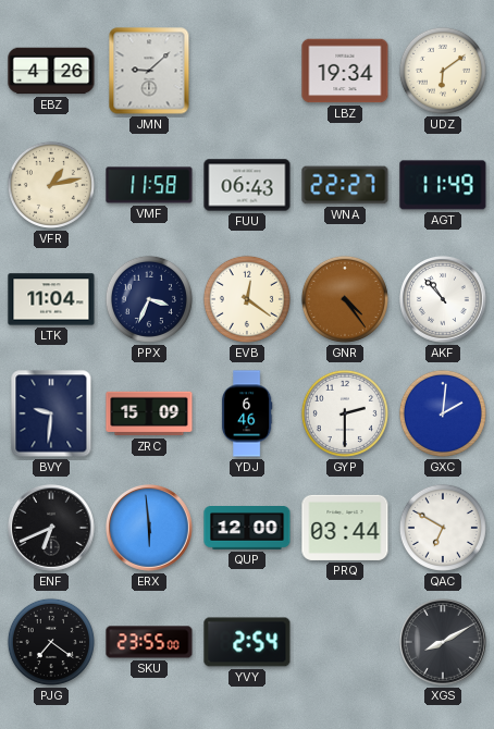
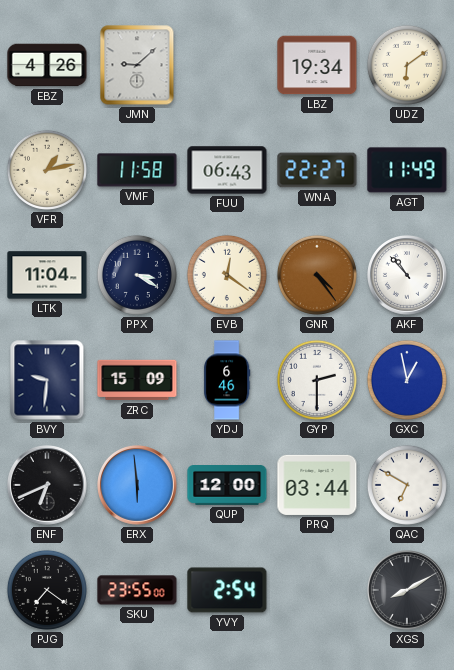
PPX: 3:34 -> 3:20
GXC: 2:01 -> 12:58
